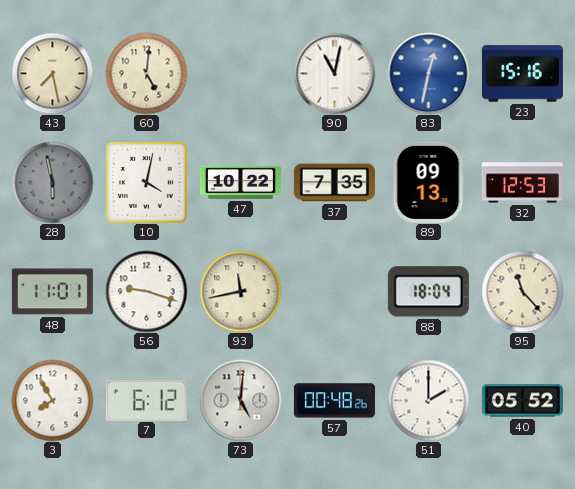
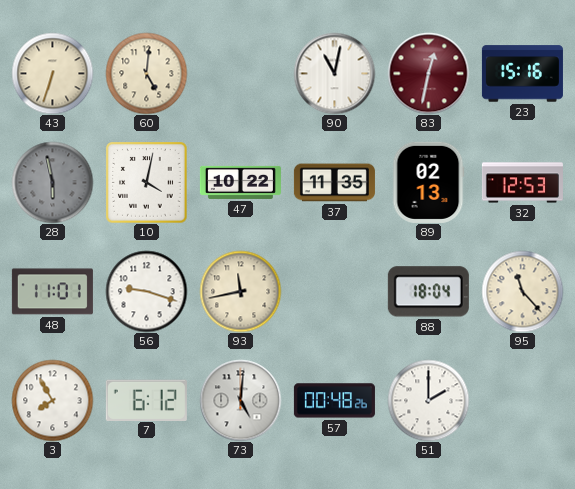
43: 7:28 -> 6:33
83 dial: blue -> burgundy
37: 7:35 -> 11:35
89: 09:13 -> 02:13
40: 05:52 -> none
